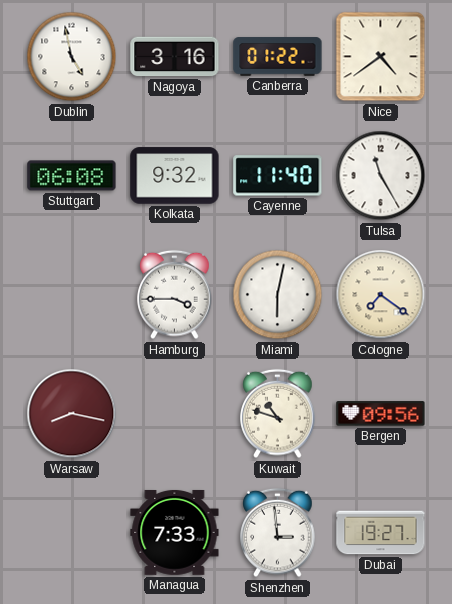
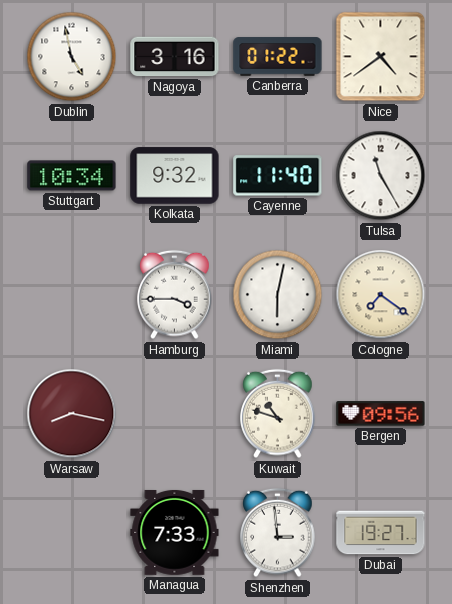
Stuttgart: 06:08 -> 10:34
